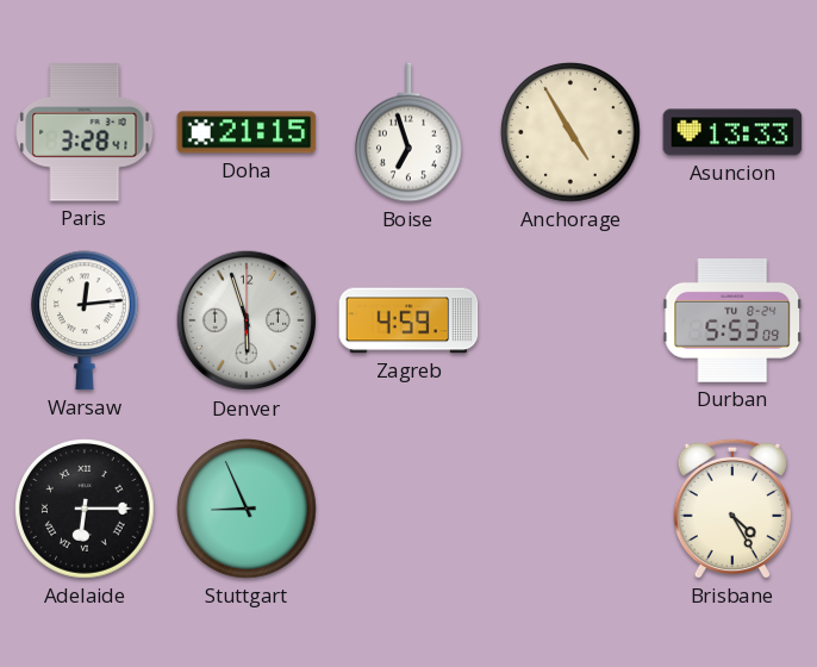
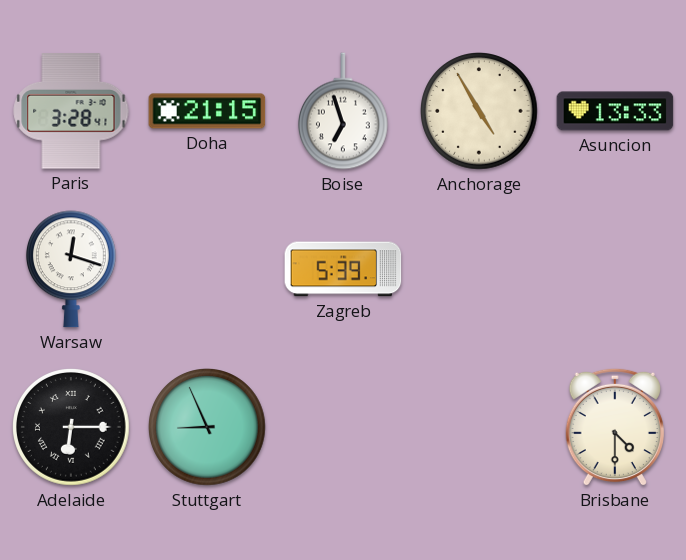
Warsaw: 12:14 -> 12:18
Denver: 5:57 -> none
Zagreb: 4:59 -> 5:39
Durban: 5:53 -> none
Brisbane: 4:25 -> 4:30
